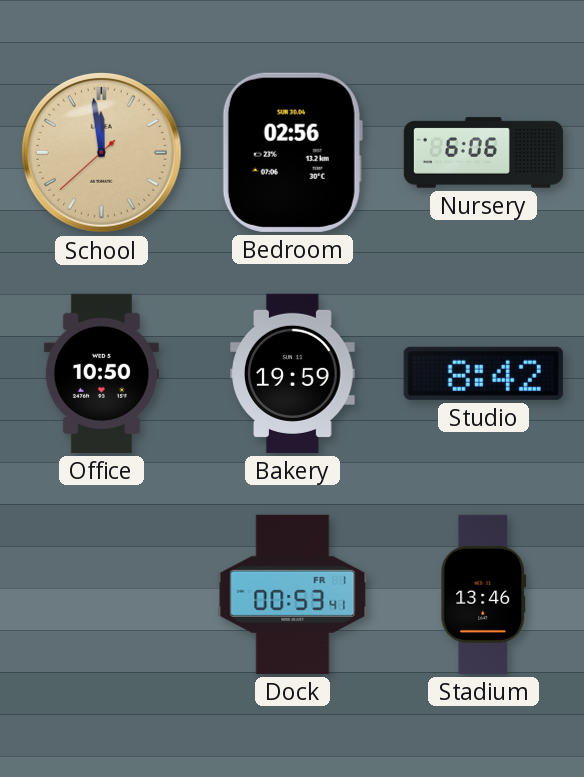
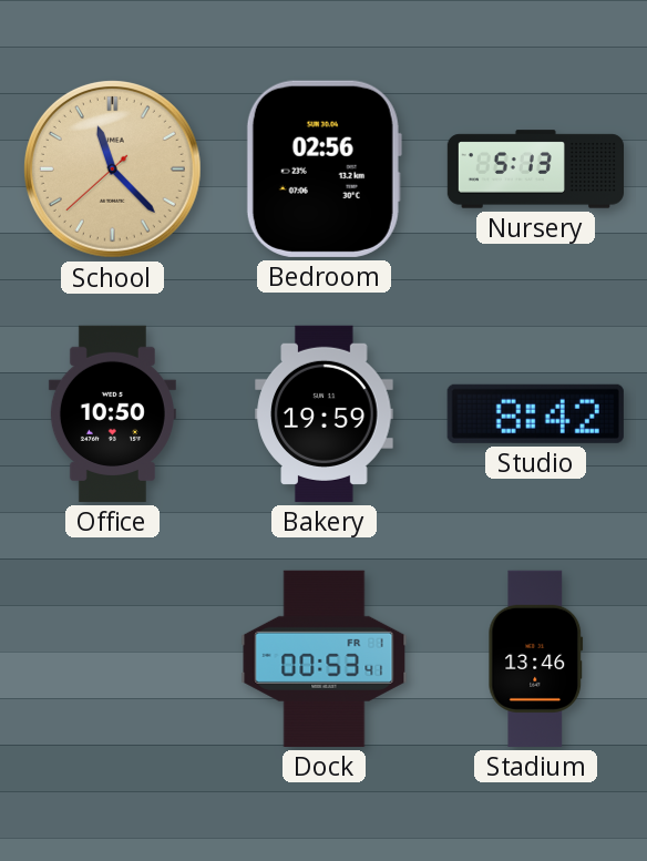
School: 11:58 -> 11:22
Nursery: 6:06 -> 5:13
